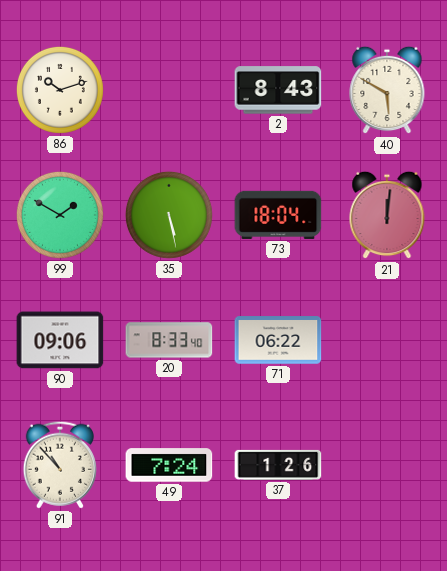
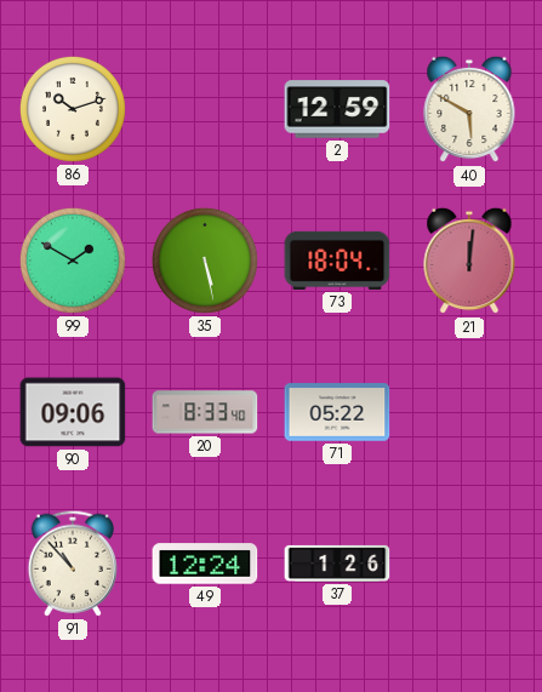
2: 8:43 -> 12:59
71: 06:22 -> 05:22
49: 7:24 -> 12:24
